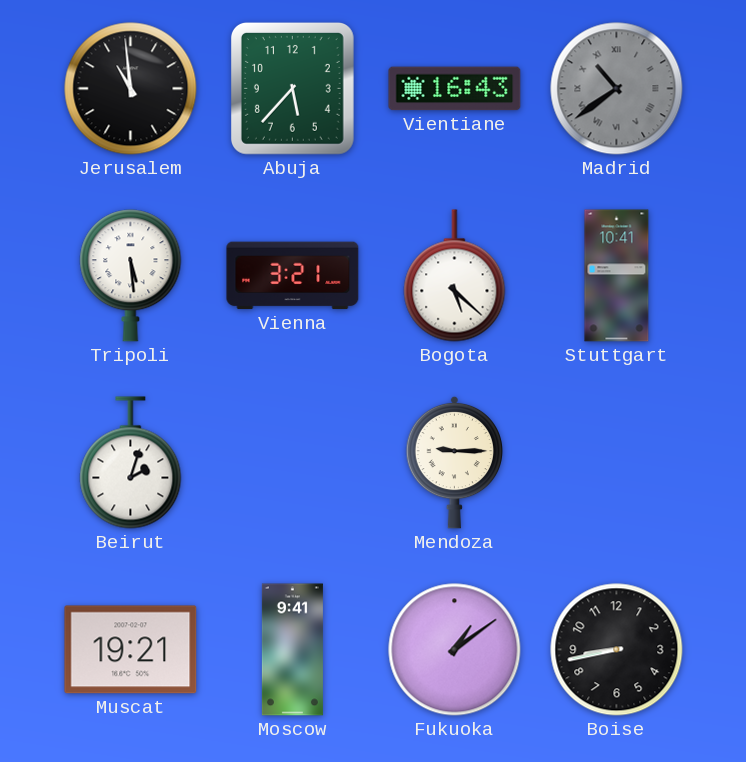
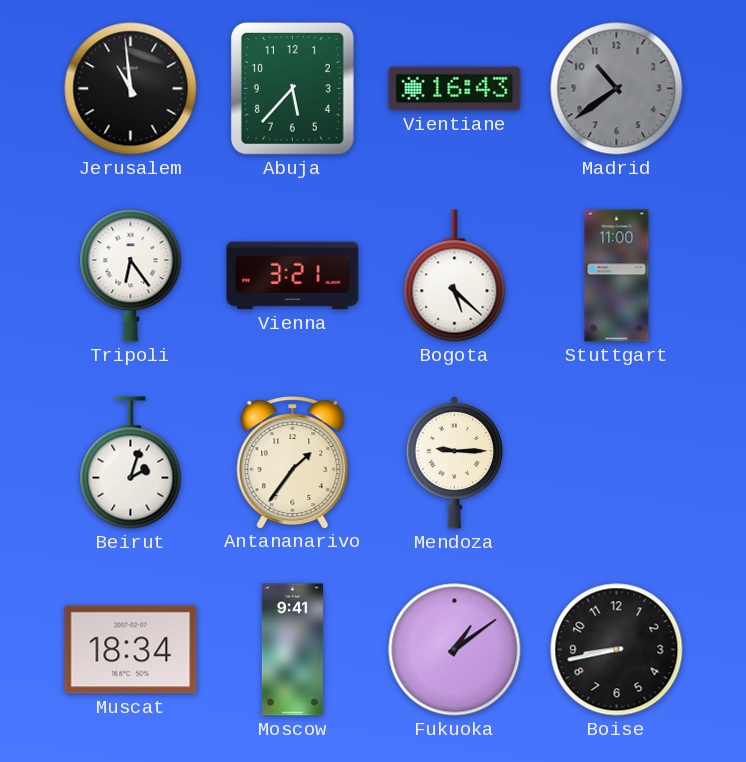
Madrid numerals: Roman -> Arabic
Tripoli: 5:29 -> 6:24
Stuttgart: 10:41 -> 11:00
Antananarivo: none -> 1:36
Muscat: 19:21 -> 18:34
